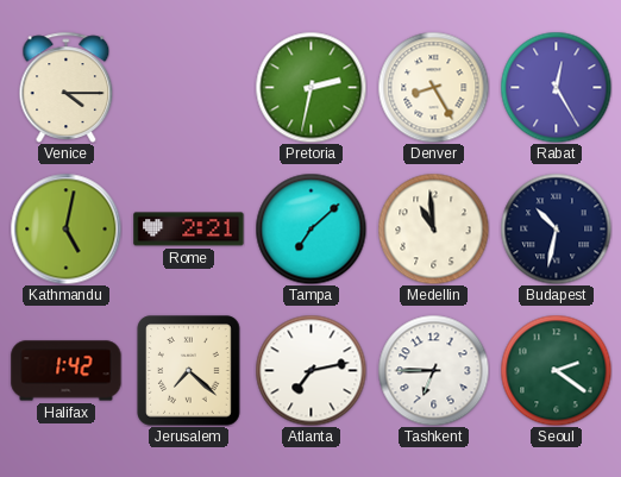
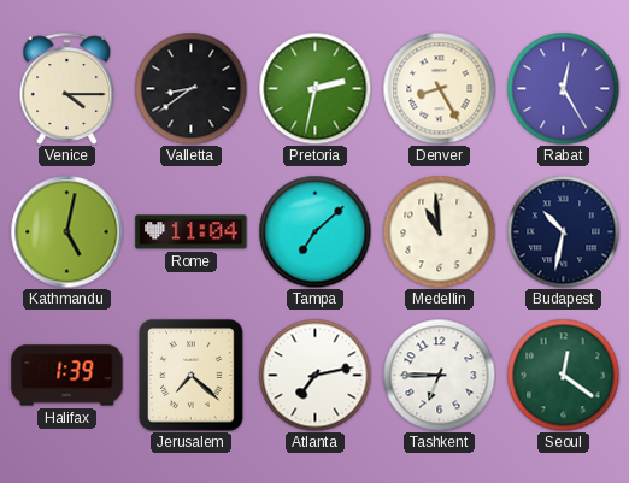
Valletta: none -> 8:39
Rome: 2:21 -> 11:04
Halifax: 1:42 -> 1:39
Seoul: 2:21 -> 12:21
